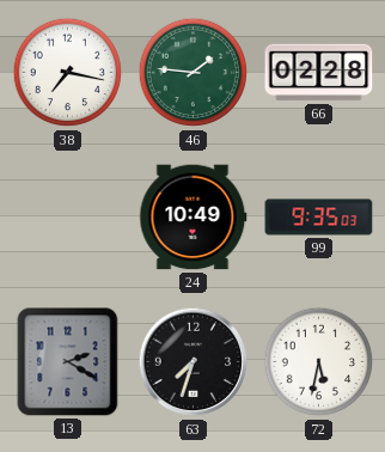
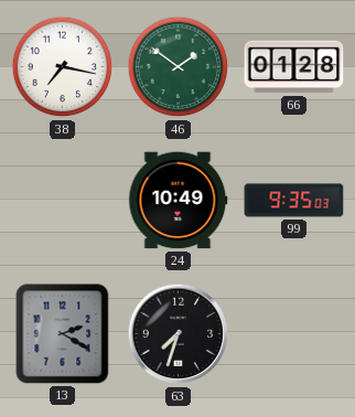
46: 1:46 -> 1:51
66: 02:28 -> 01:28
72: 5:32 -> none
